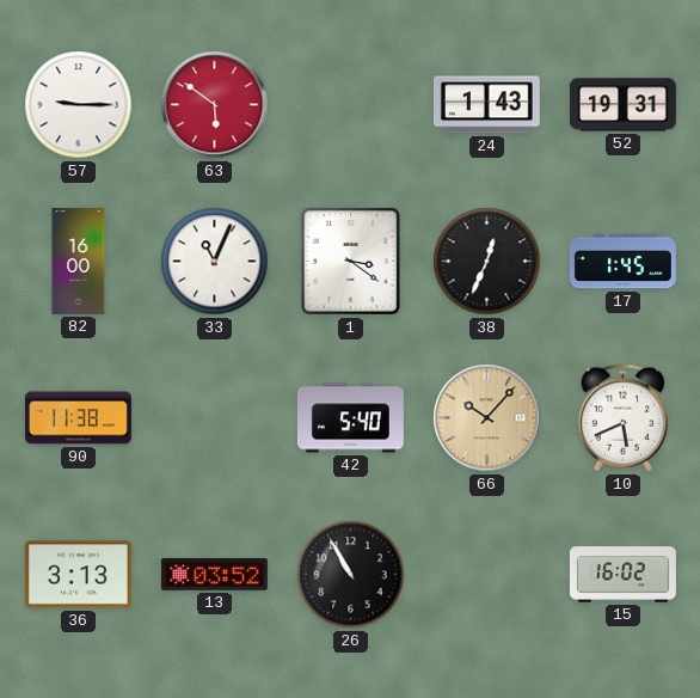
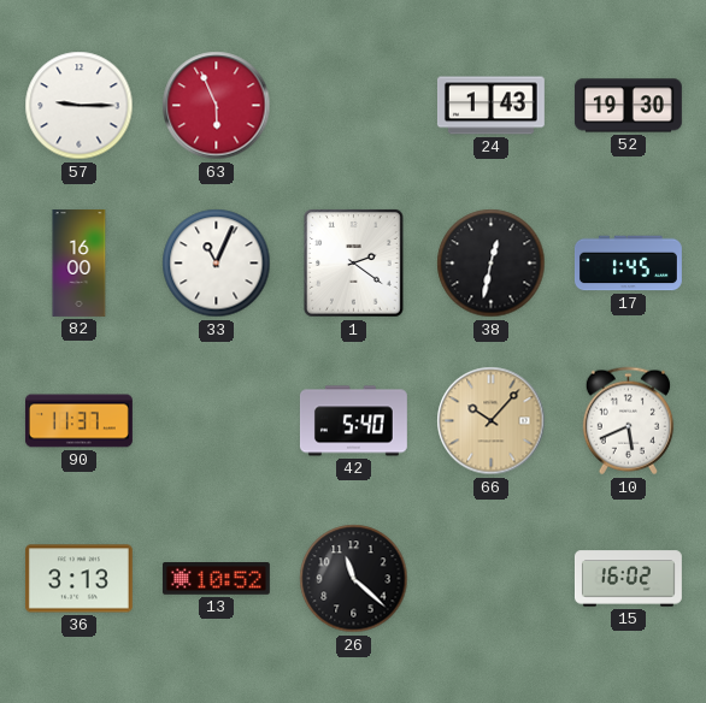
63: 5:51 -> 5:56
52: 19:31 -> 19:30
1: 3:21 -> 2:21
38: 12:34 -> 12:32
90: 11:38 -> 11:37
13: 03:52 -> 10:52
26: 10:55 -> 11:22
